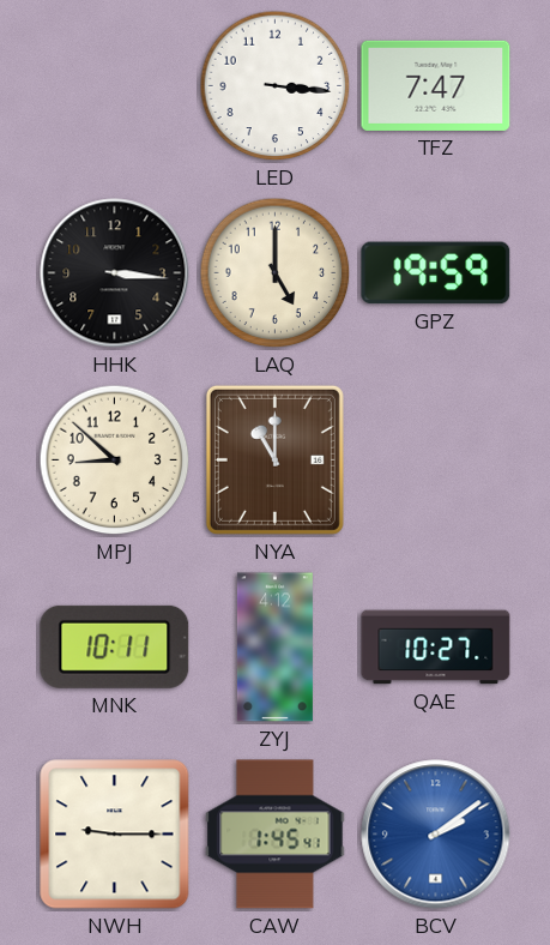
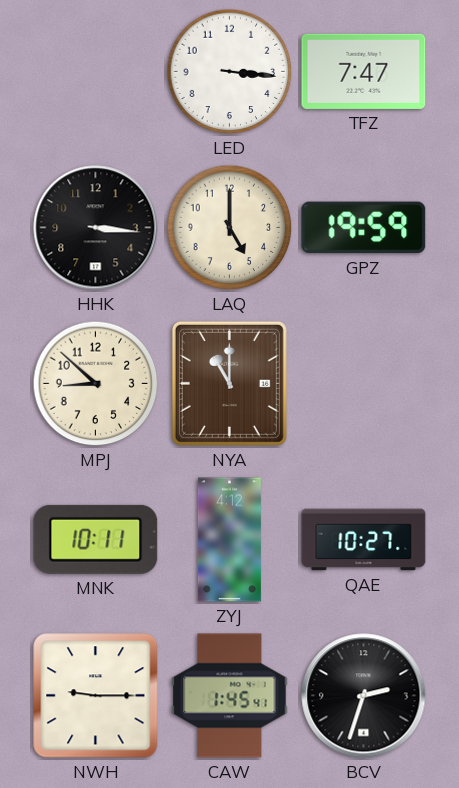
BCV: 2:09 -> 2:33
BCV dial: blue -> black
